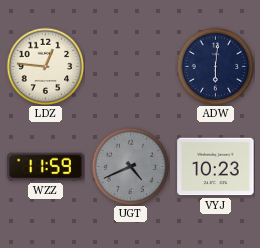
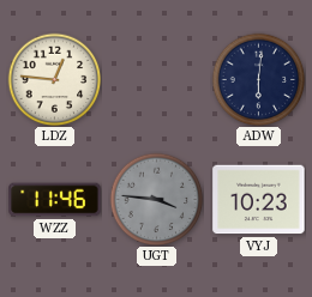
WZZ: 11:59 -> 11:46
UGT: 4:41 -> 3:46
